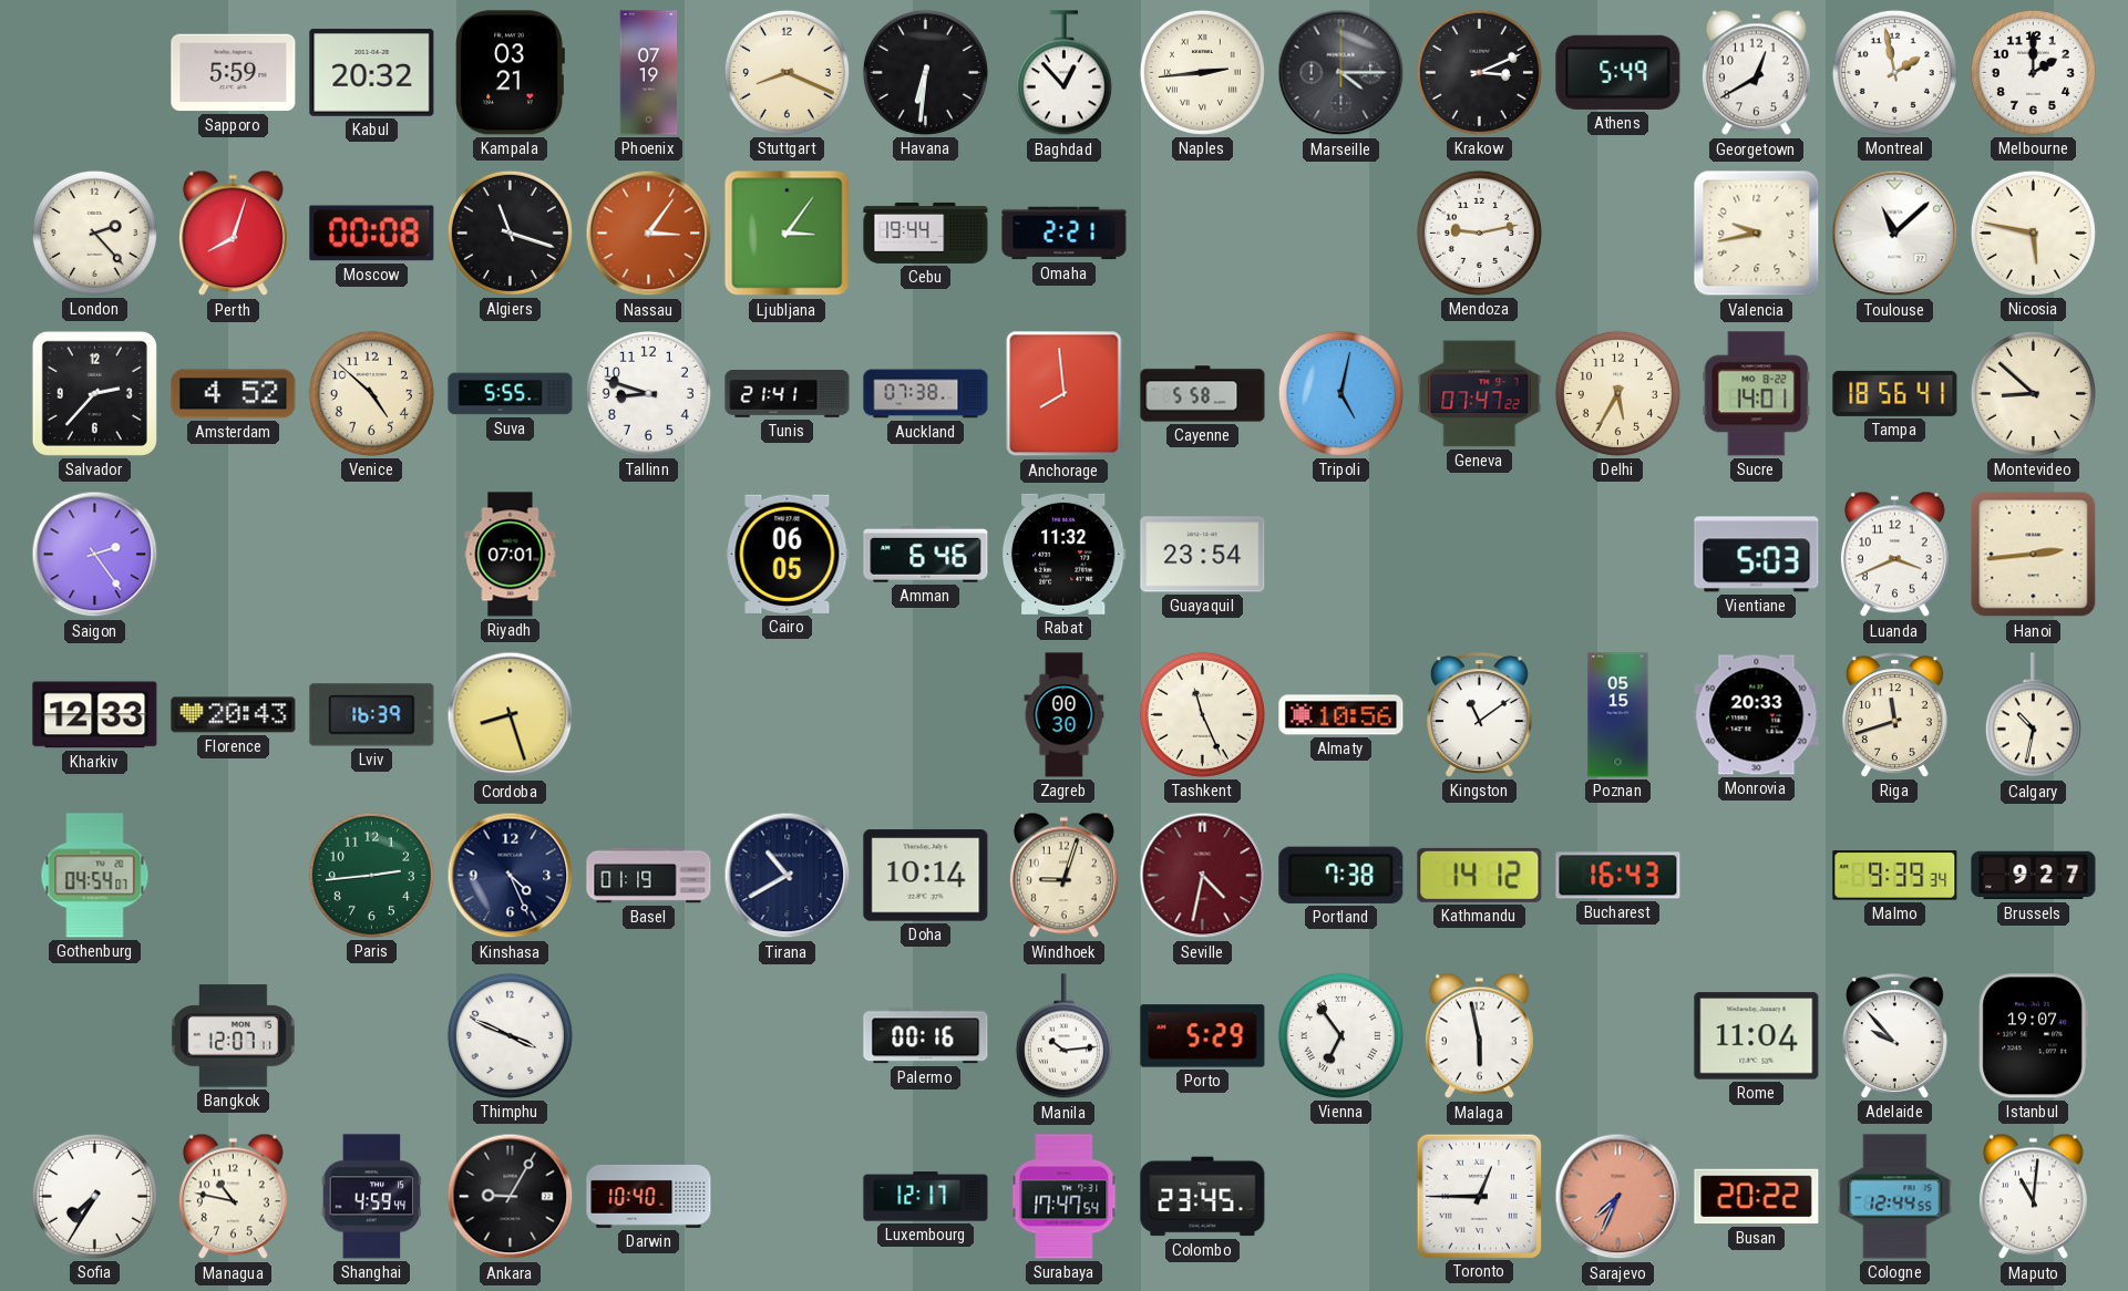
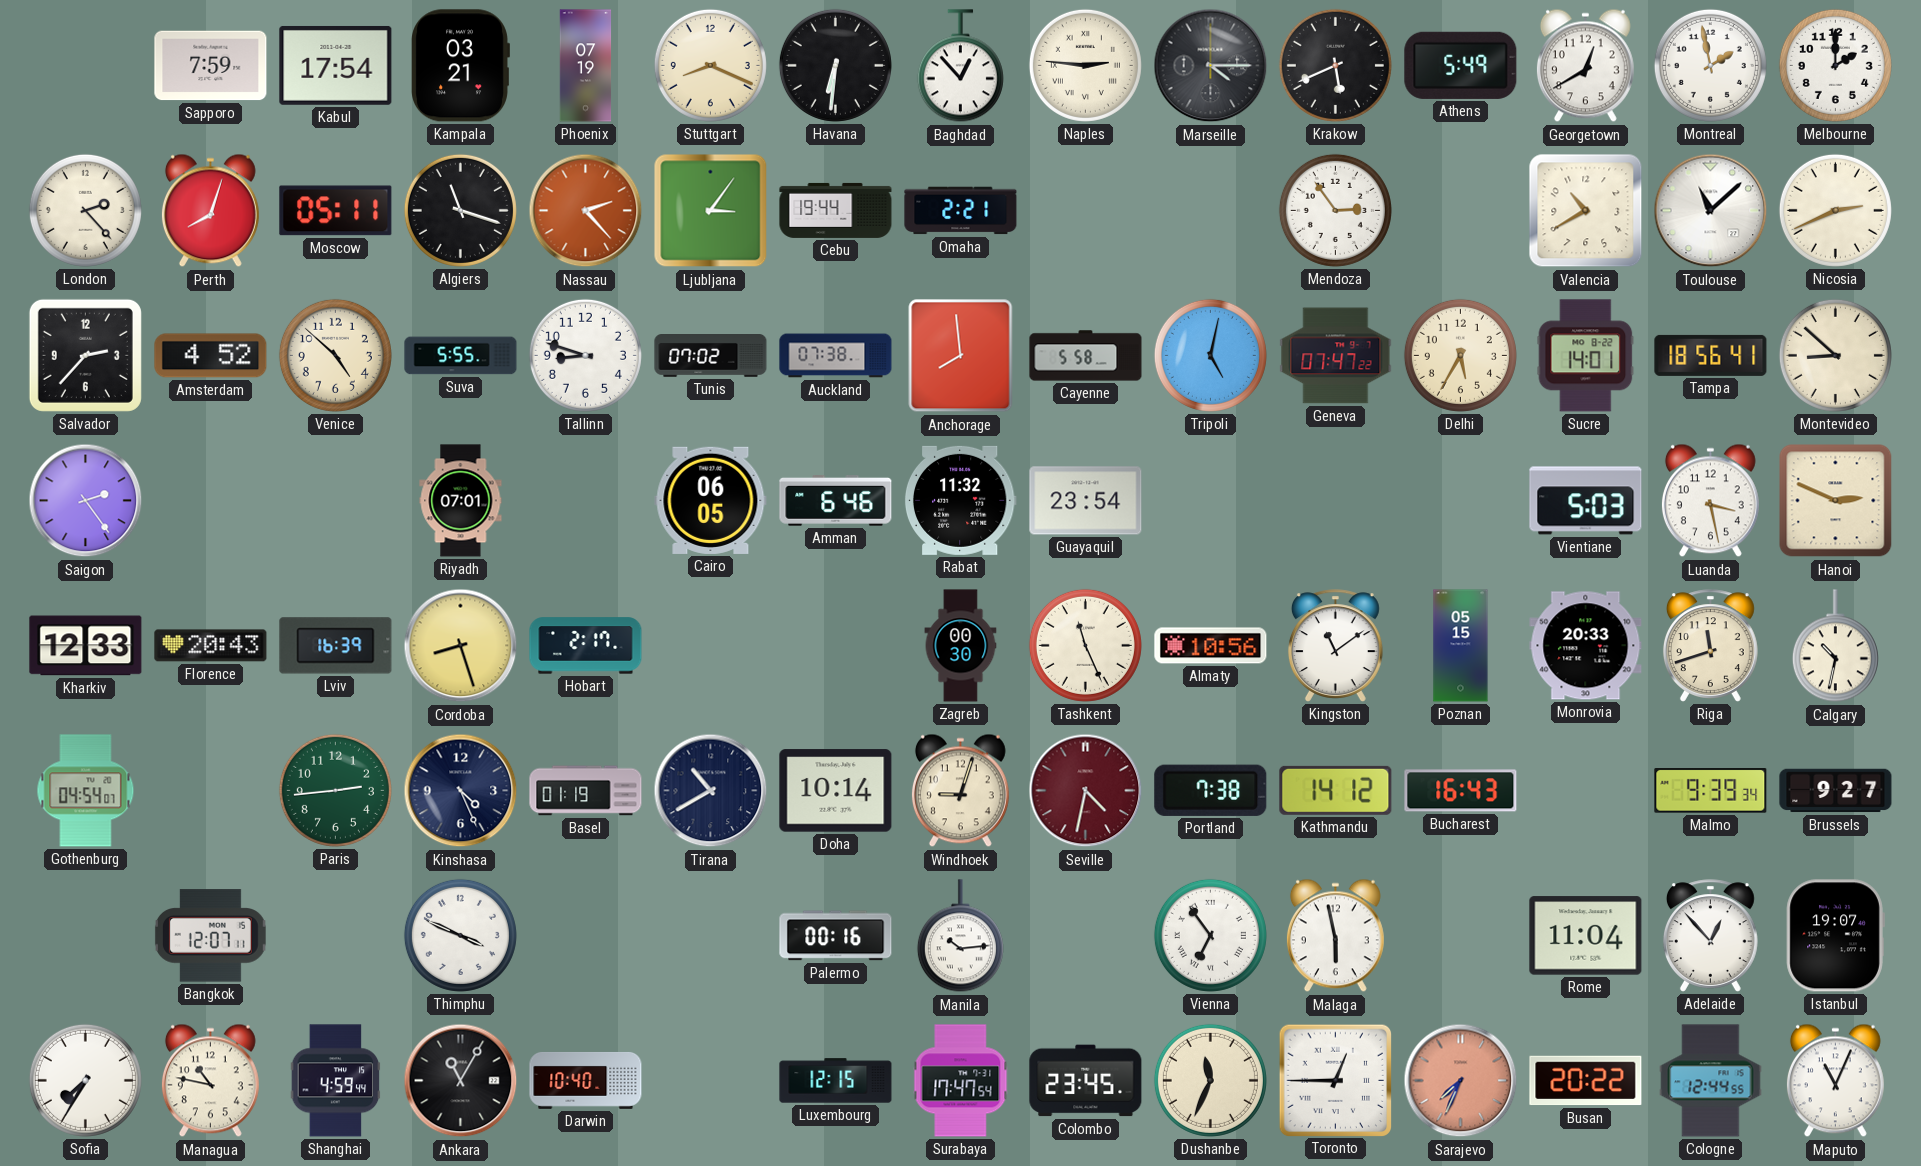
Sapporo: 5:59 -> 7:59
Kabul: 20:32 -> 17:54
Naples: 2:44 -> 2:46
Krakow: 3:11 -> 5:41
Moscow: 00:08 -> 05:11
Nassau: 3:06 -> 2:23
Mendoza: 9:13 -> 2:54
Valencia: 9:43 -> 10:40
Nicosia: 5:47 -> 2:41
Tunis: 21:41 -> 07:02
Luanda: 3:41 -> 3:28
Hanoi: 2:44 -> 2:49
Hobart: none -> 2:17
Porto: 5:29 -> none
Adelaide: 9:53 -> 12:53
Ankara: 9:05 -> 11:05
Luxembourg: 12:17 -> 12:15
Dushanbe: none -> 11:34
Maputo: 11:01 -> 11:04
